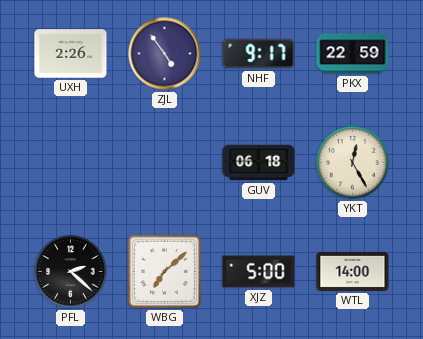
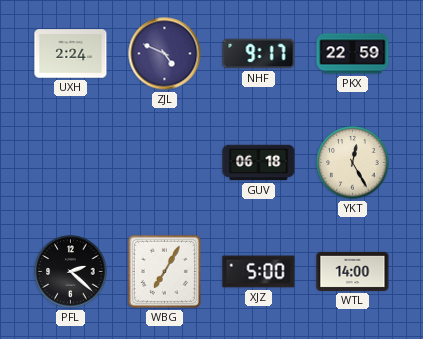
UXH: 2:26 -> 2:24
ZJL: 4:54 -> 4:49
WBG: 7:08 -> 7:05
